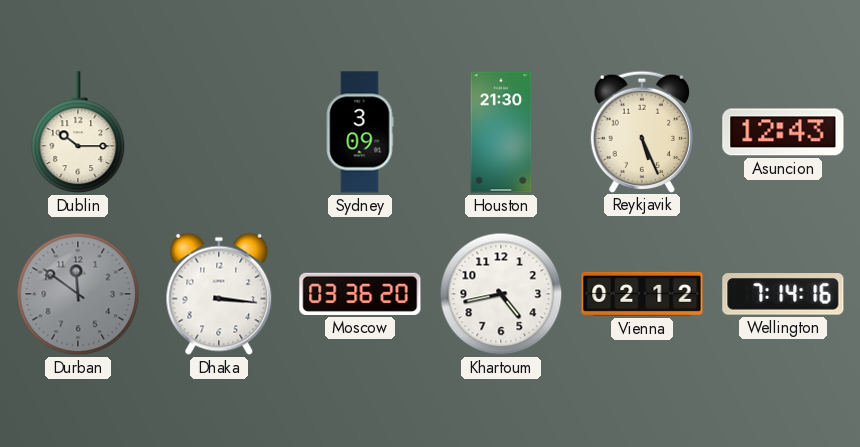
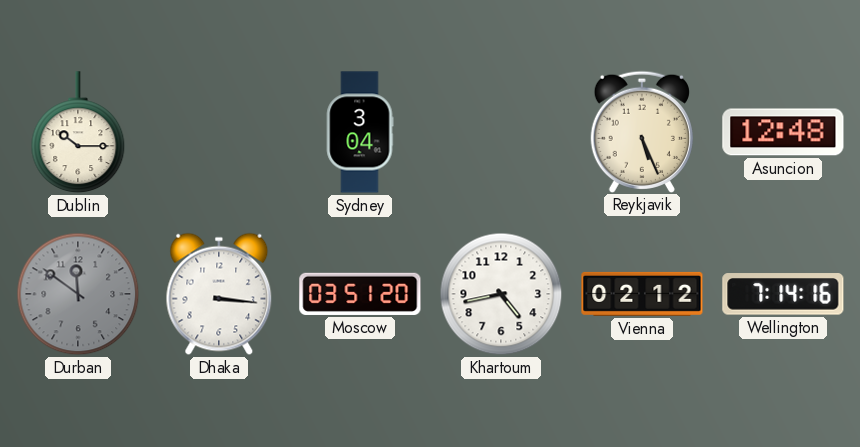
Sydney: 3:09 -> 3:04
Houston: 21:30 -> none
Asuncion: 12:43 -> 12:48
Moscow: 03:36 -> 03:51
